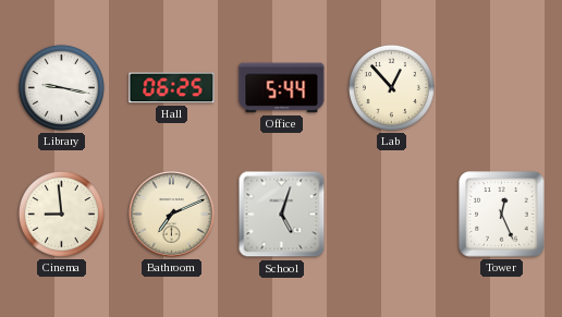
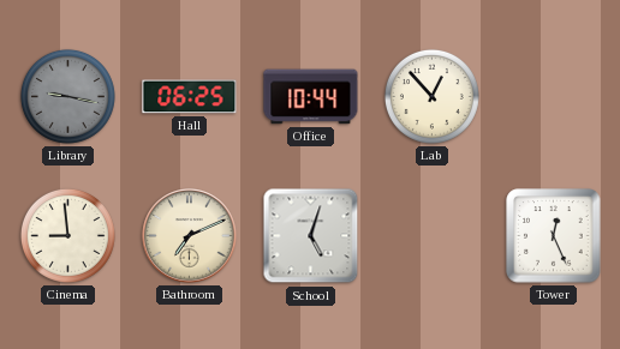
Library dial: white -> grey
Office: 5:44 -> 10:44
